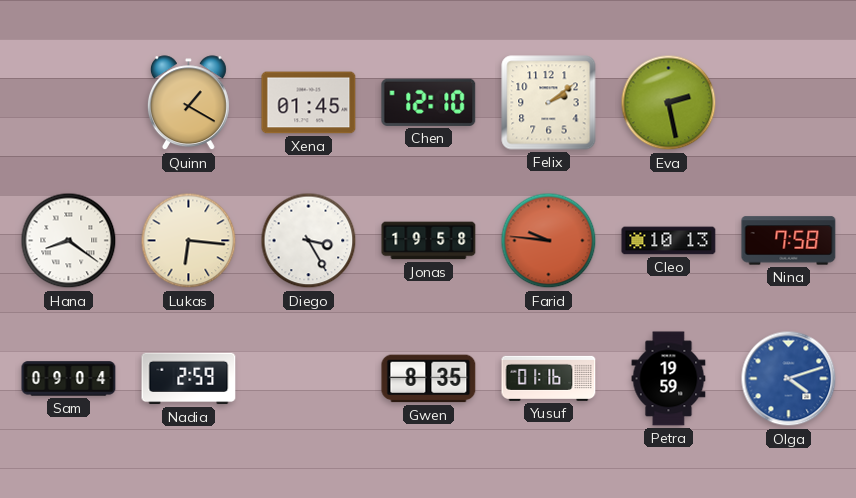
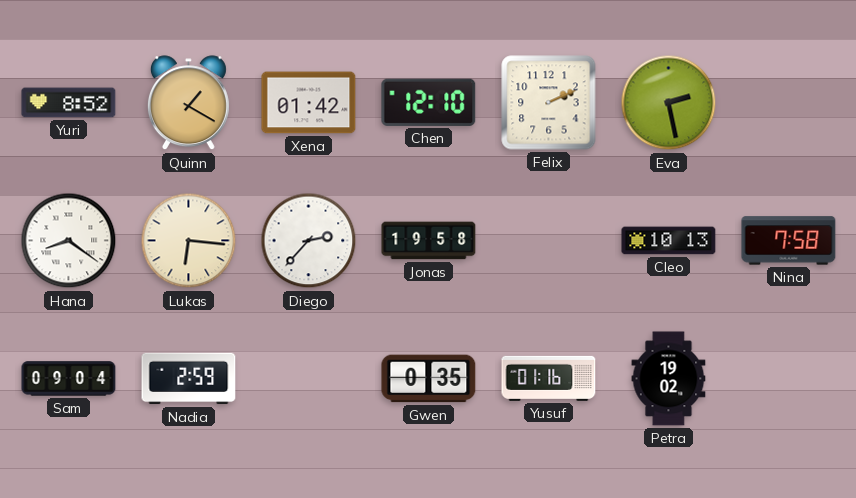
Yuri: none -> 8:52
Xena: 01:45 -> 01:42
Felix: 2:09 -> 2:11
Diego: 3:25 -> 2:37
Farid: 9:46 -> none
Gwen: 8:35 -> 0:35
Petra: 19:59 -> 19:02
Olga: 4:12 -> none
